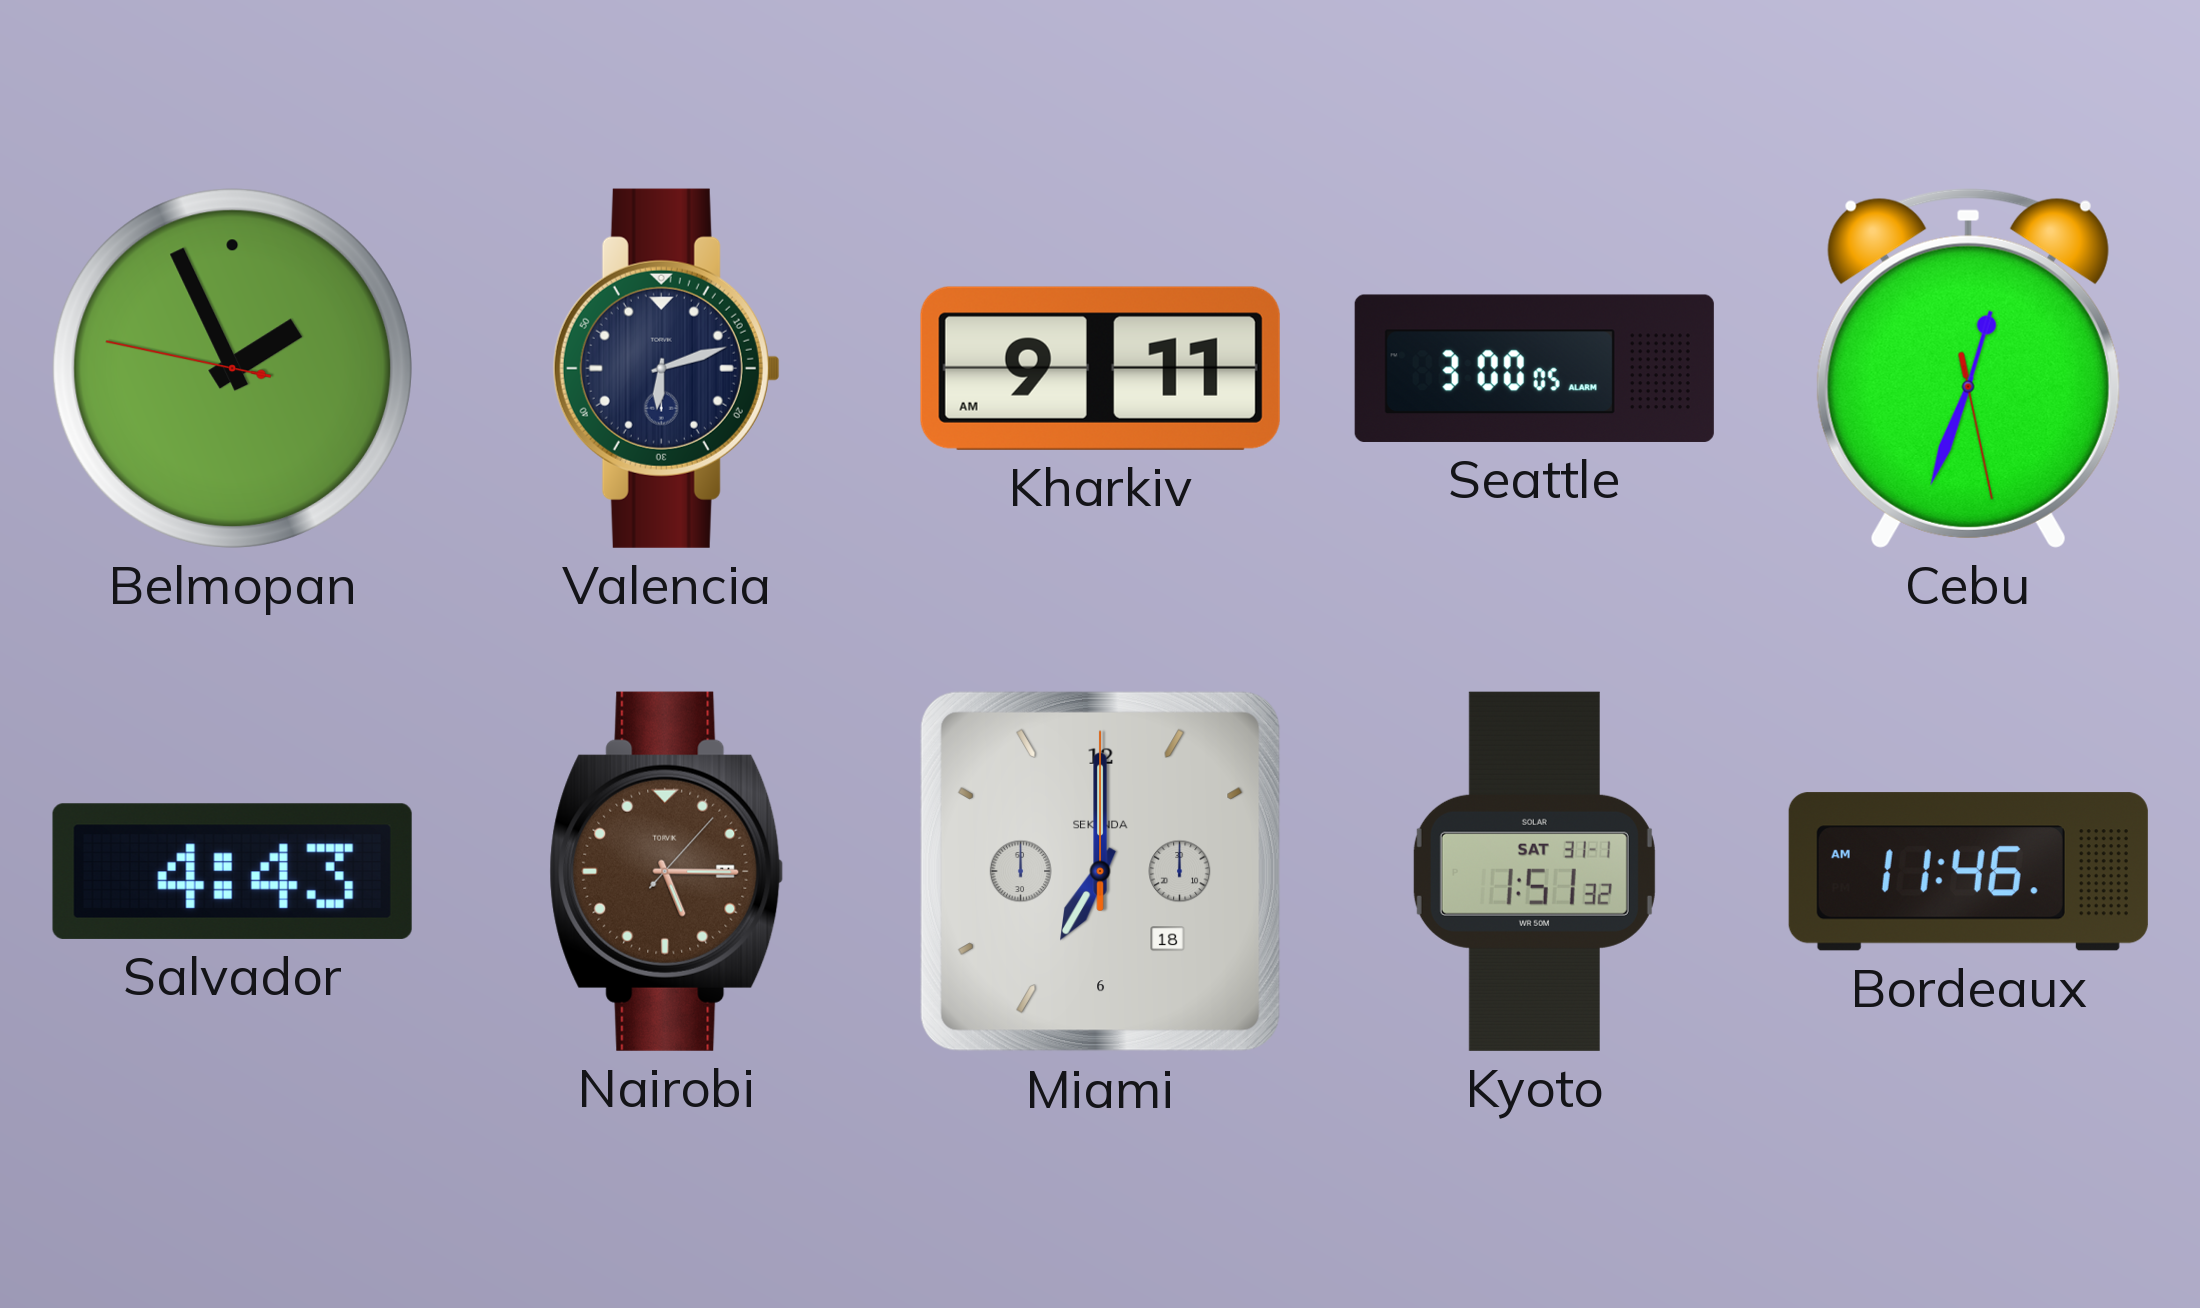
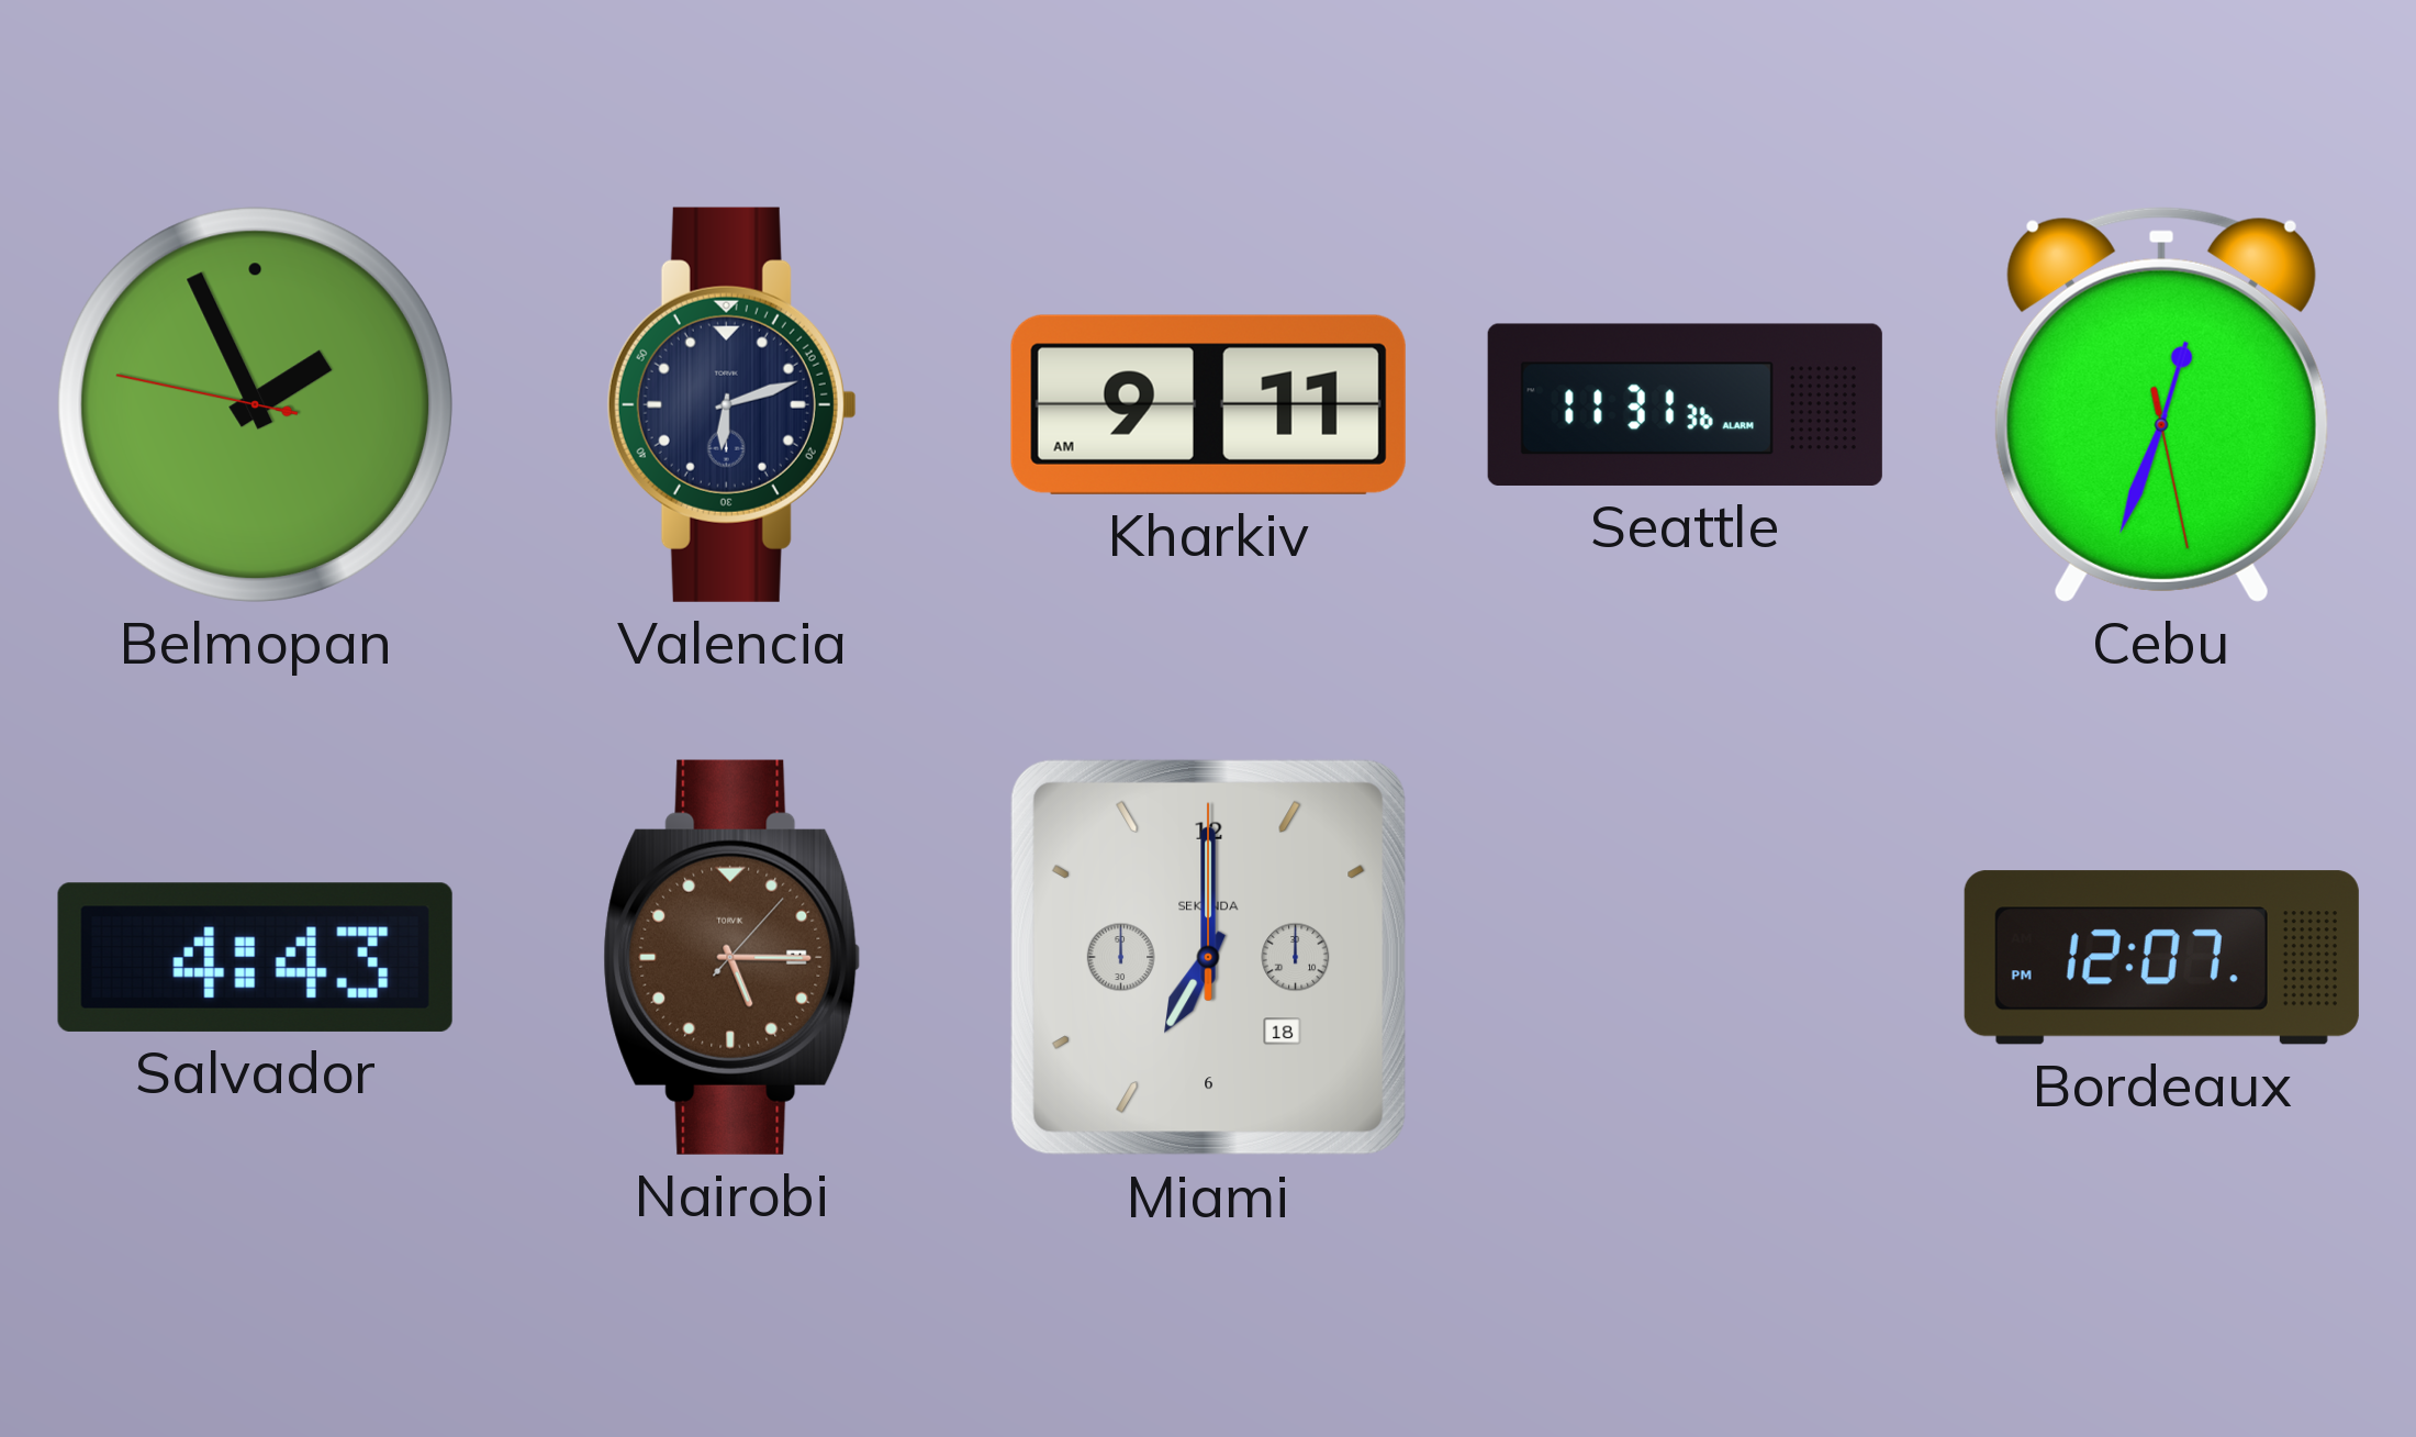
Seattle: 3:00 -> 11:31
Kyoto: 1:51 -> none
Bordeaux: 11:46 -> 12:07
